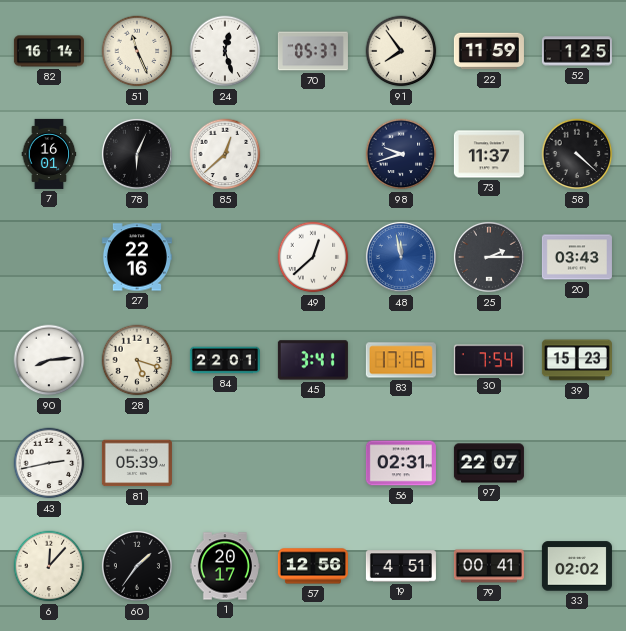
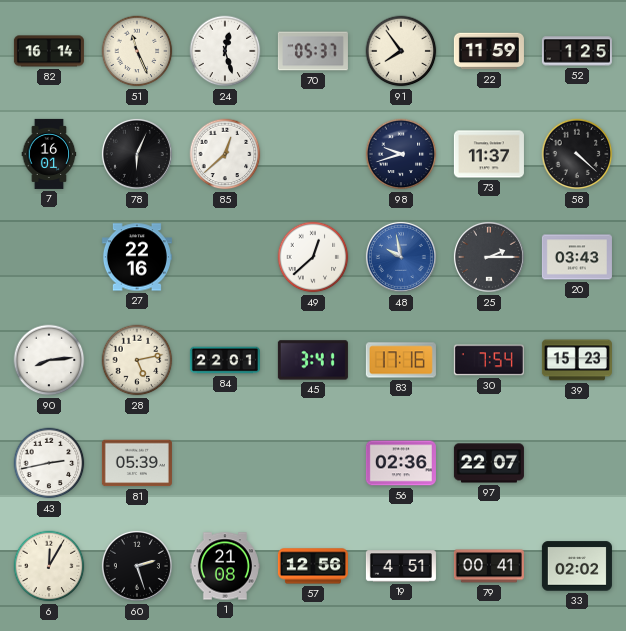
48: 11:58 -> 9:58
28: 5:18 -> 5:13
56: 02:31 -> 02:36
6: 12:07 -> 12:05
60: 1:36 -> 2:27
1: 20:17 -> 21:08
